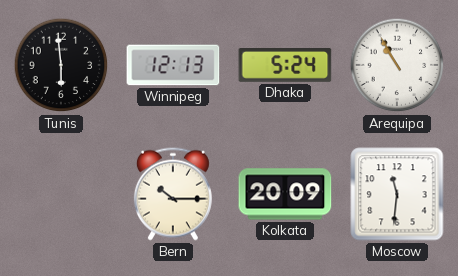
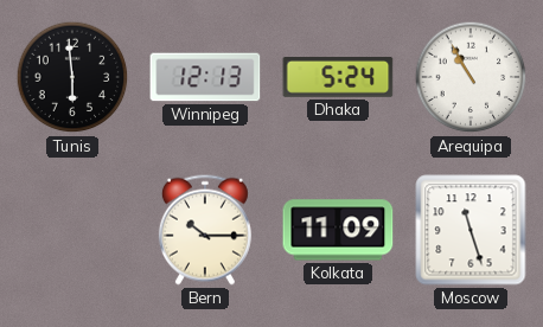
Kolkata: 20:09 -> 11:09
Moscow: 11:31 -> 11:27
